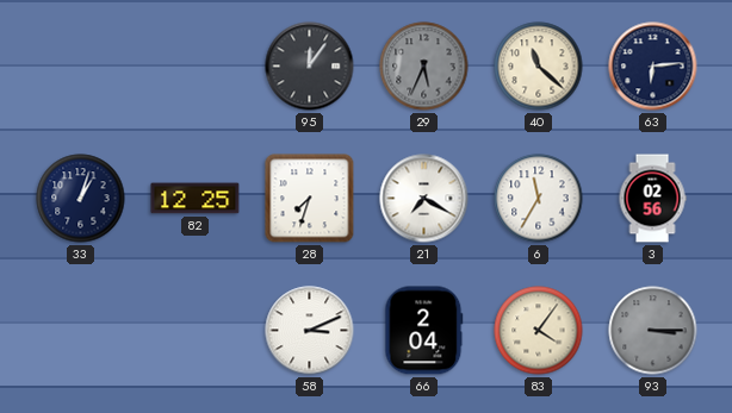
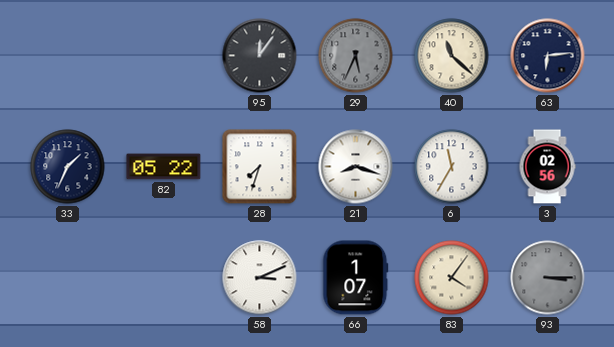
33: 1:03 -> 1:34
82: 12:25 -> 05:22
21: 7:20 -> 8:18
66: 2:04 -> 1:07
